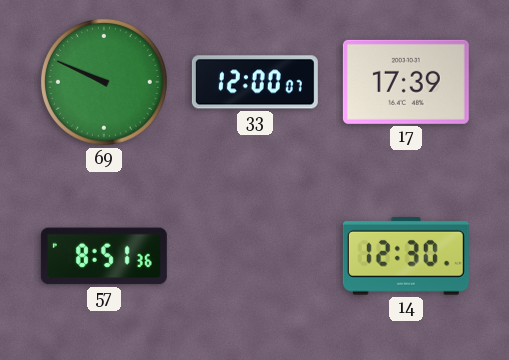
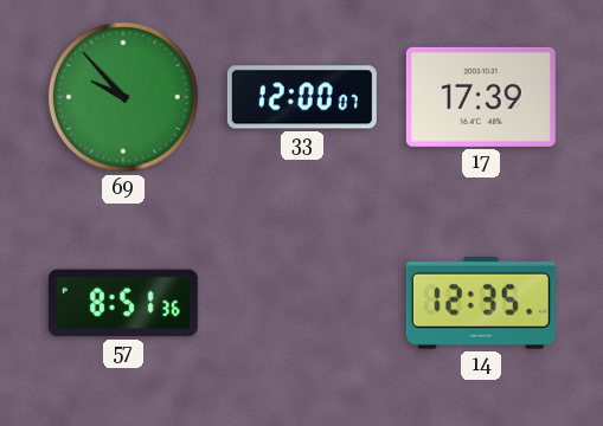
69: 9:49 -> 9:53
14: 12:30 -> 12:35
